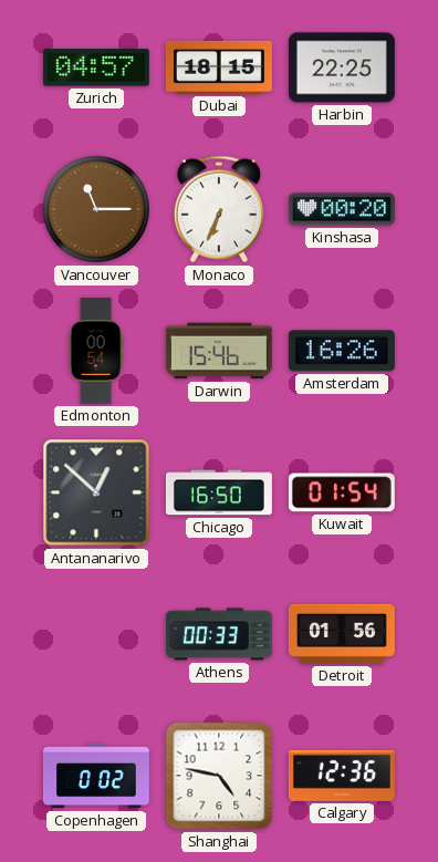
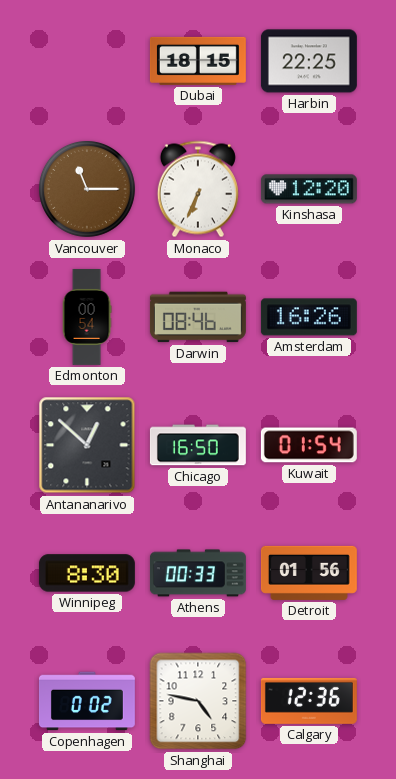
Zurich: 04:57 -> none
Kinshasa: 00:20 -> 12:20
Darwin: 15:46 -> 08:46
Winnipeg: none -> 8:30
